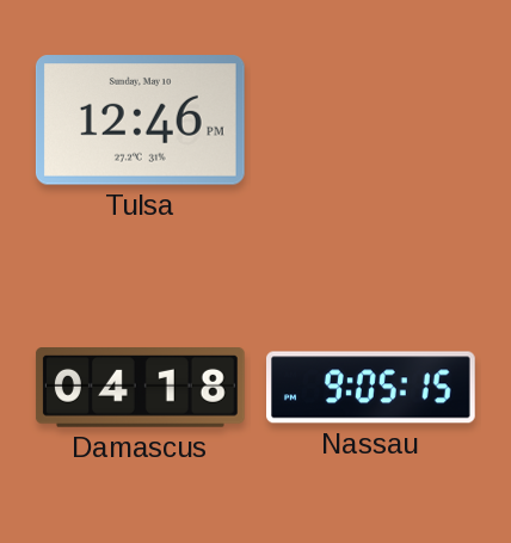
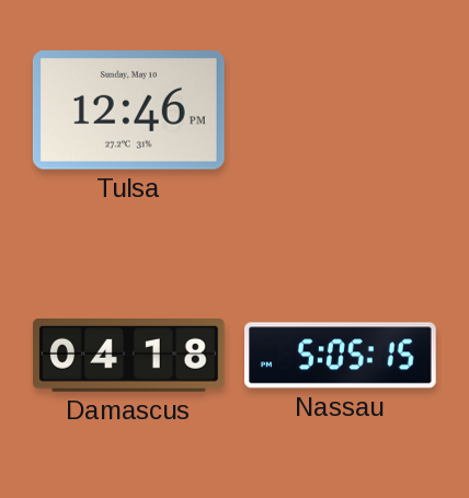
Nassau: 9:05 -> 5:05
